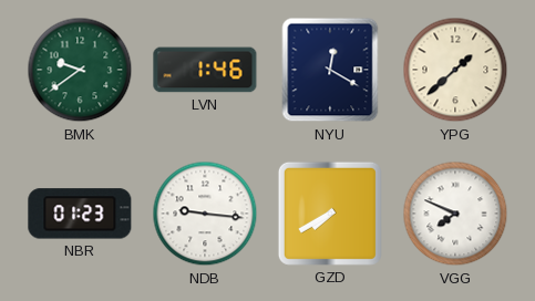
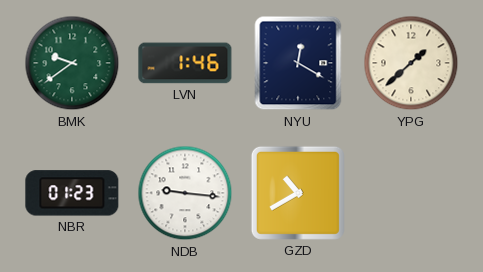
GZD: 7:40 -> 10:40
VGG: 7:49 -> none
